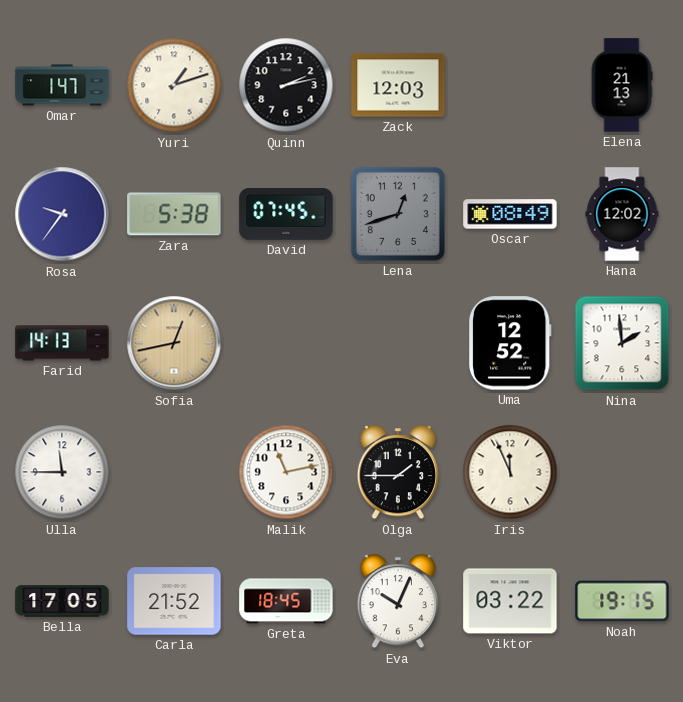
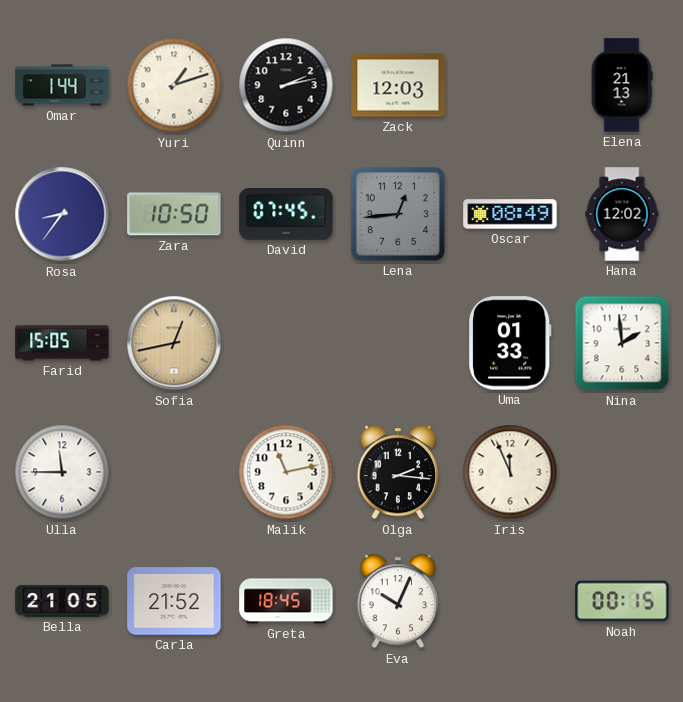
Omar: 1:47 -> 1:44
Rosa: 9:36 -> 8:36
Zara: 5:38 -> 10:50
Lena: 12:42 -> 12:44
Farid: 14:13 -> 15:05
Uma: 12:52 -> 01:33
Olga: 1:45 -> 2:16
Bella: 17:05 -> 21:05
Viktor: 03:22 -> none
Noah: 19:15 -> 00:15
